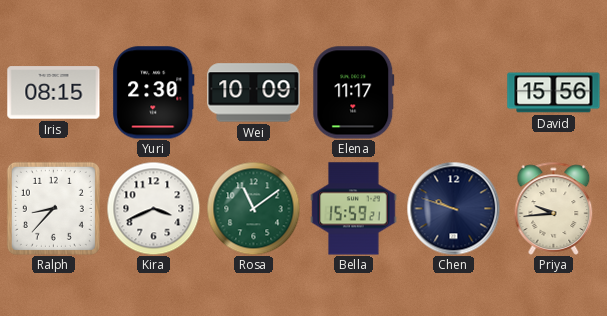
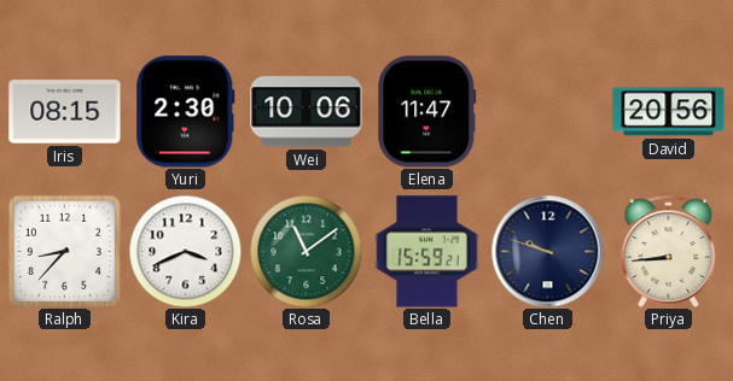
Wei: 10:09 -> 10:06
Elena: 11:17 -> 11:47
David: 15:56 -> 20:56
Priya: 9:44 -> 8:44
